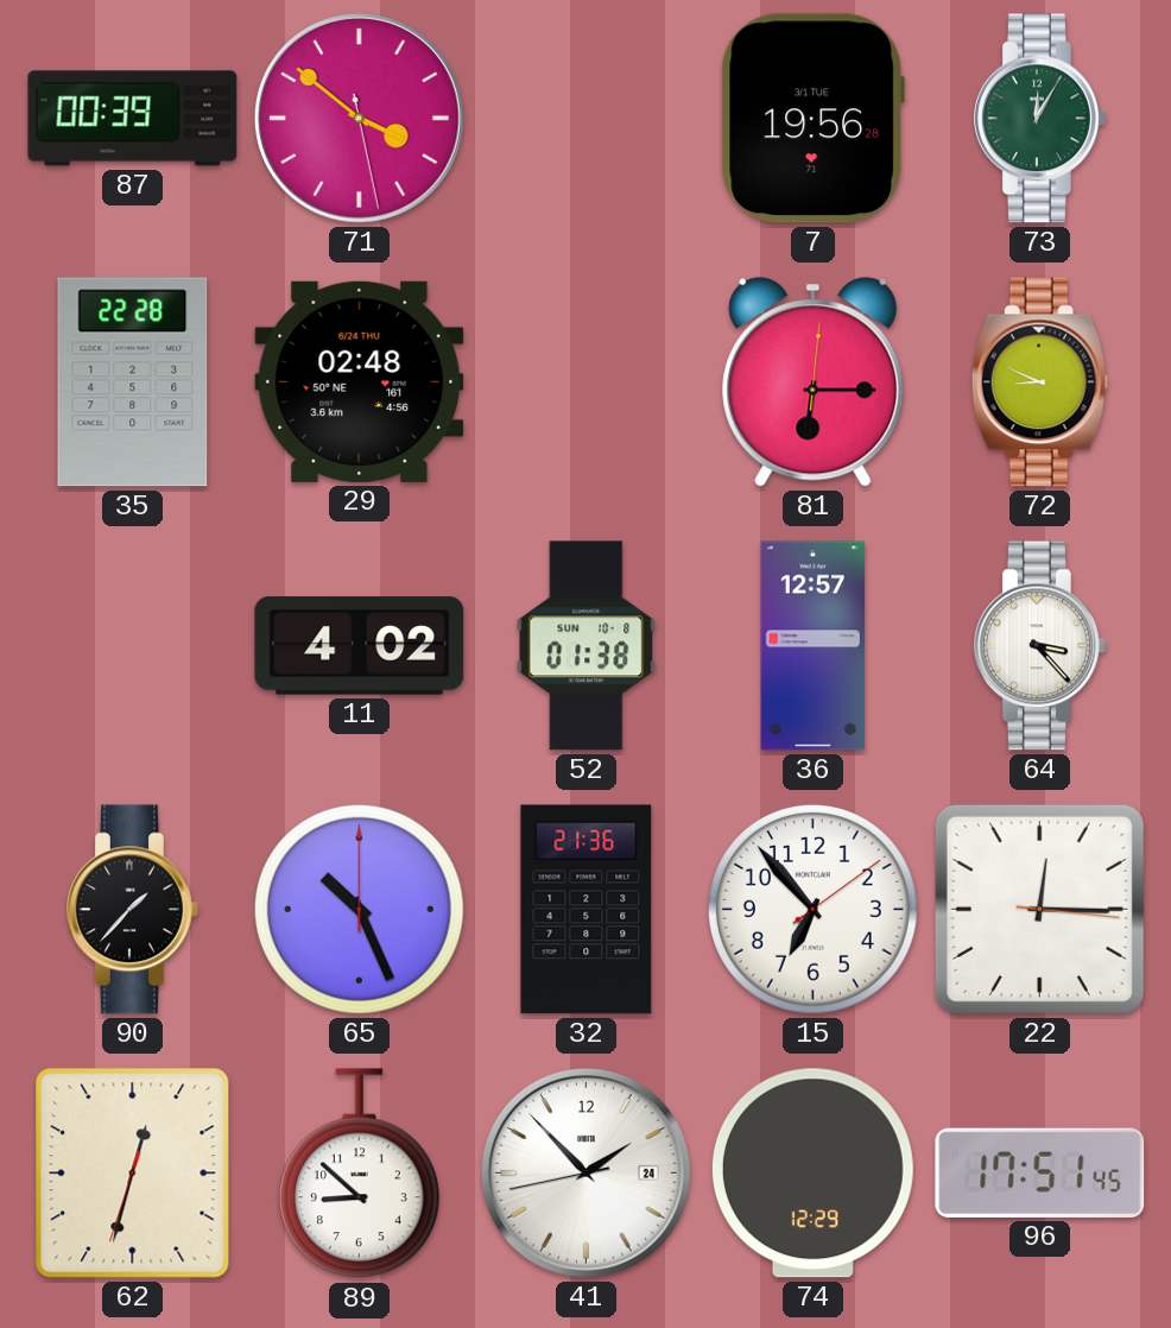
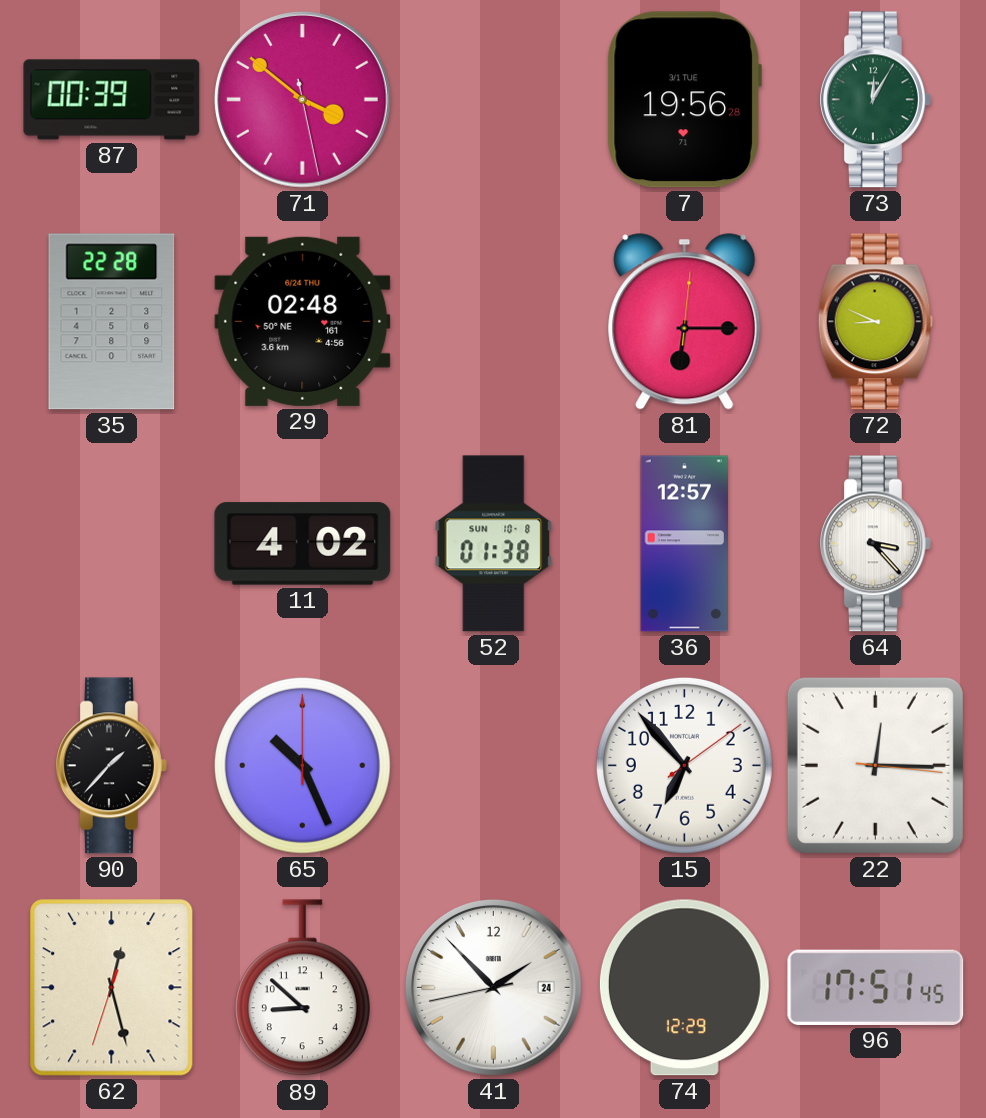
32: 21:36 -> none
62: 12:32 -> 12:27
